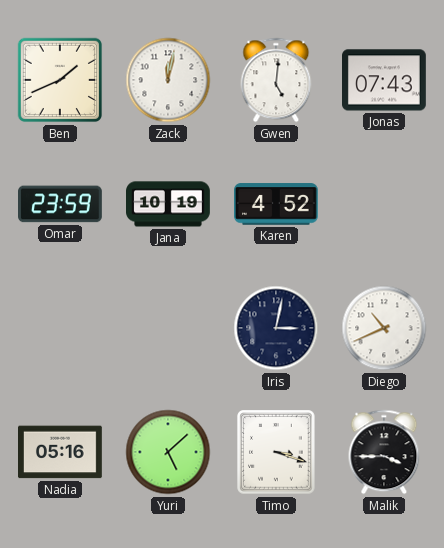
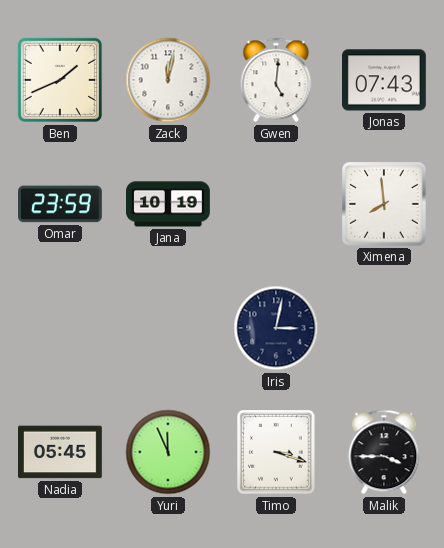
Karen: 4:52 -> none
Ximena: none -> 7:59
Diego: 10:41 -> none
Nadia: 05:16 -> 05:45
Yuri: 5:08 -> 11:56
